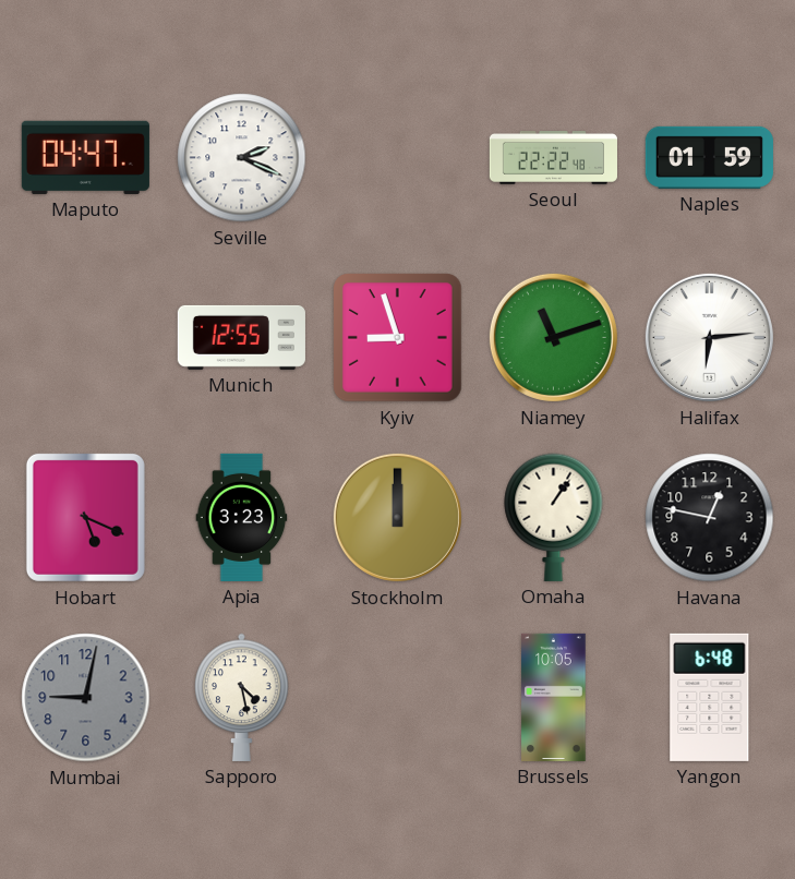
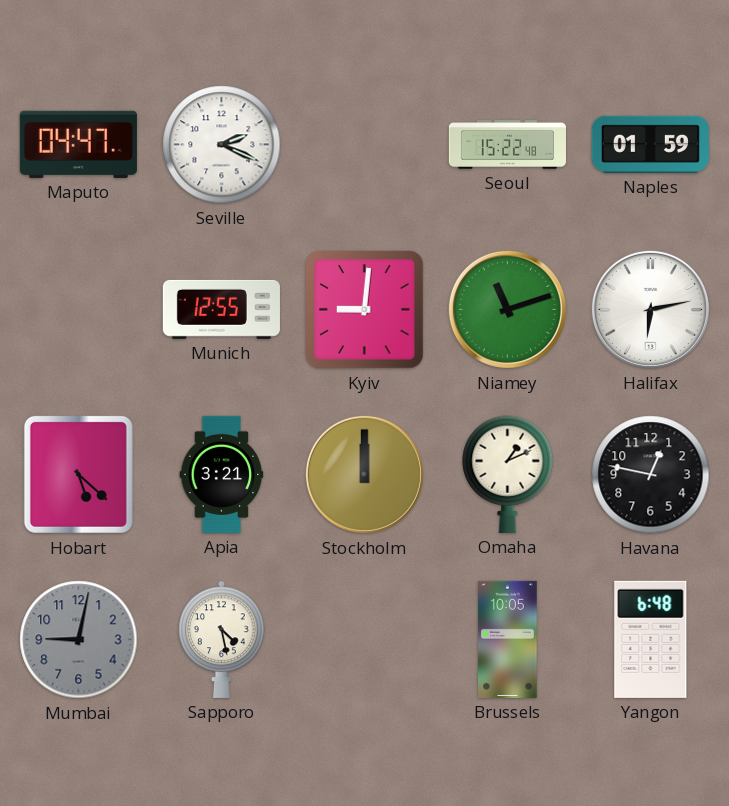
Seoul: 22:22 -> 15:22
Kyiv: 8:57 -> 9:01
Halifax: 6:14 -> 6:13
Hobart: 5:19 -> 5:22
Apia: 3:23 -> 3:21
Omaha: 1:06 -> 1:11
